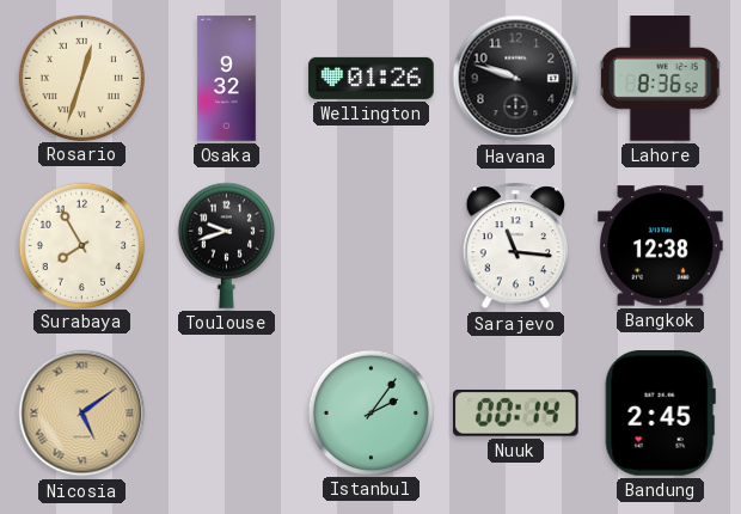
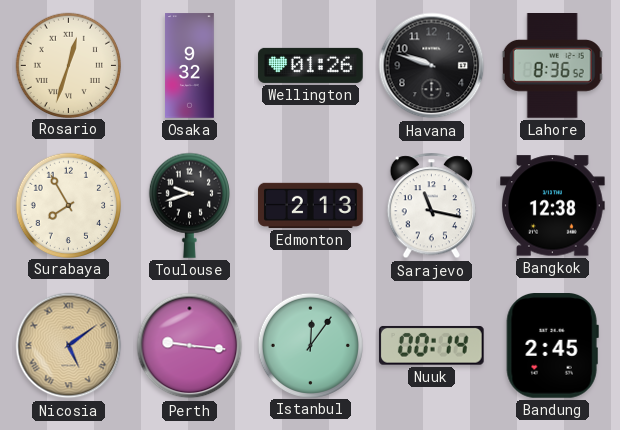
Edmonton: none -> 2:13
Sarajevo: 11:16 -> 11:17
Perth: none -> 9:16
Istanbul: 2:06 -> 12:06
